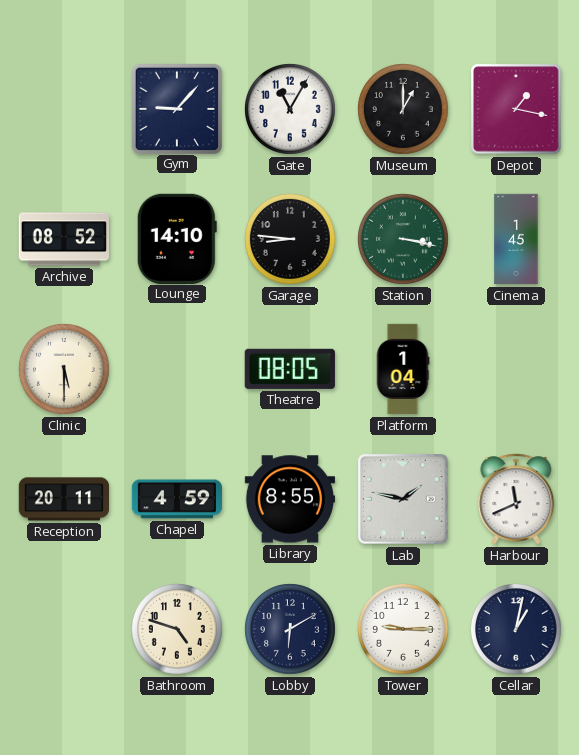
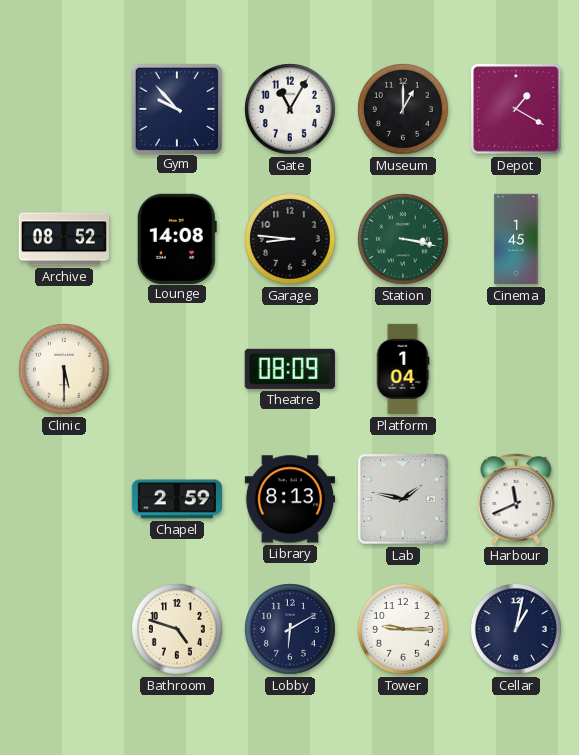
Gym: 9:07 -> 9:53
Depot: 1:17 -> 1:20
Lounge: 14:10 -> 14:08
Theatre: 08:05 -> 08:09
Reception: 20:11 -> none
Chapel: 4:59 -> 2:59
Library: 8:55 -> 8:13
